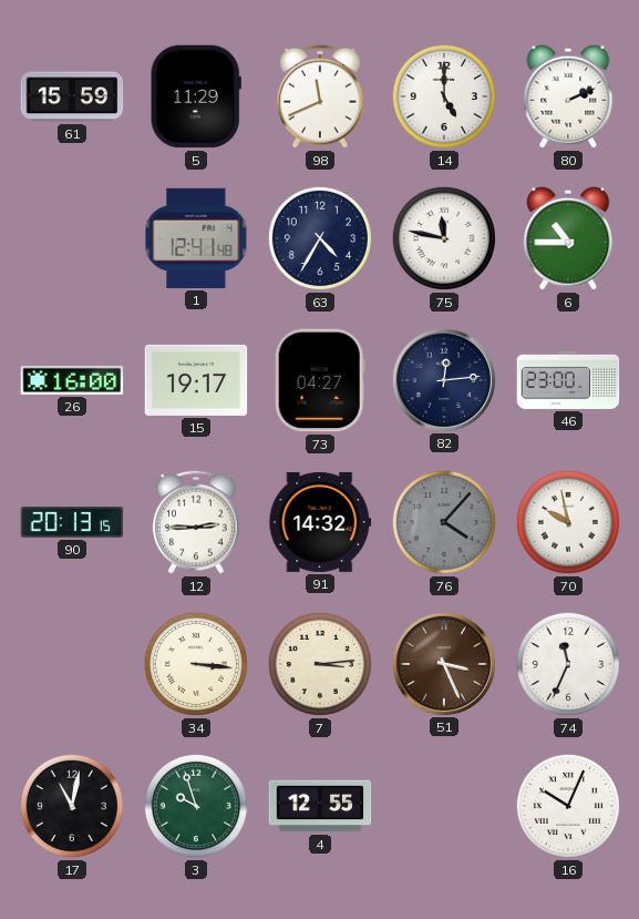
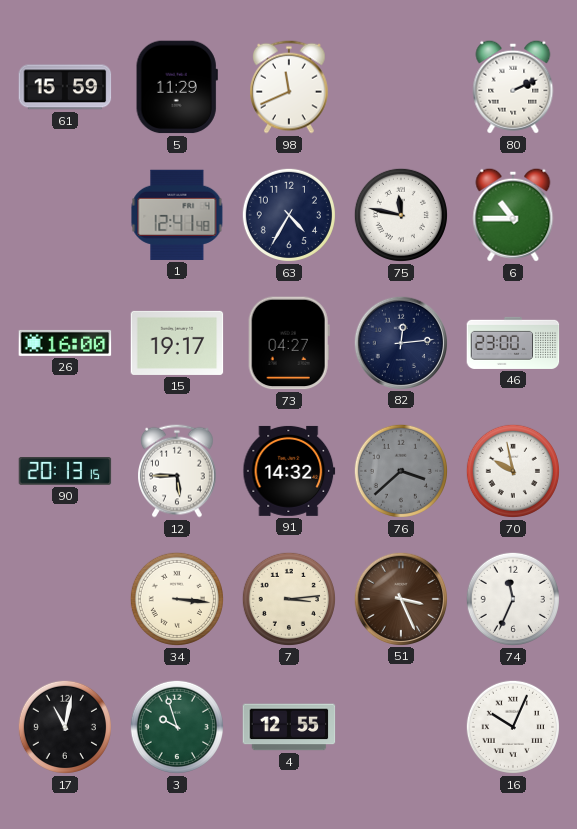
14: 5:00 -> none
12: 2:45 -> 5:45
76: 4:07 -> 3:38
